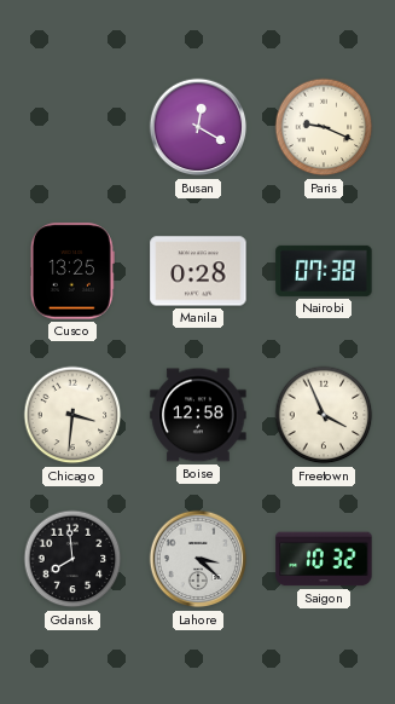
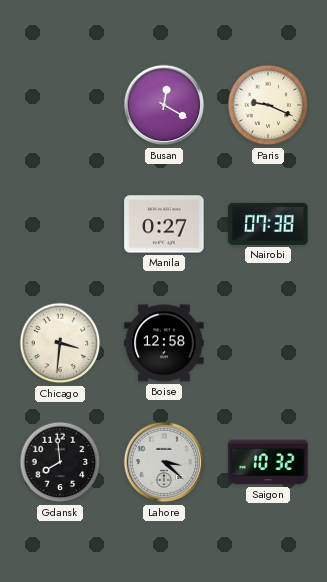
Cusco: 13:25 -> none
Manila: 0:28 -> 0:27
Freetown: 3:56 -> none
